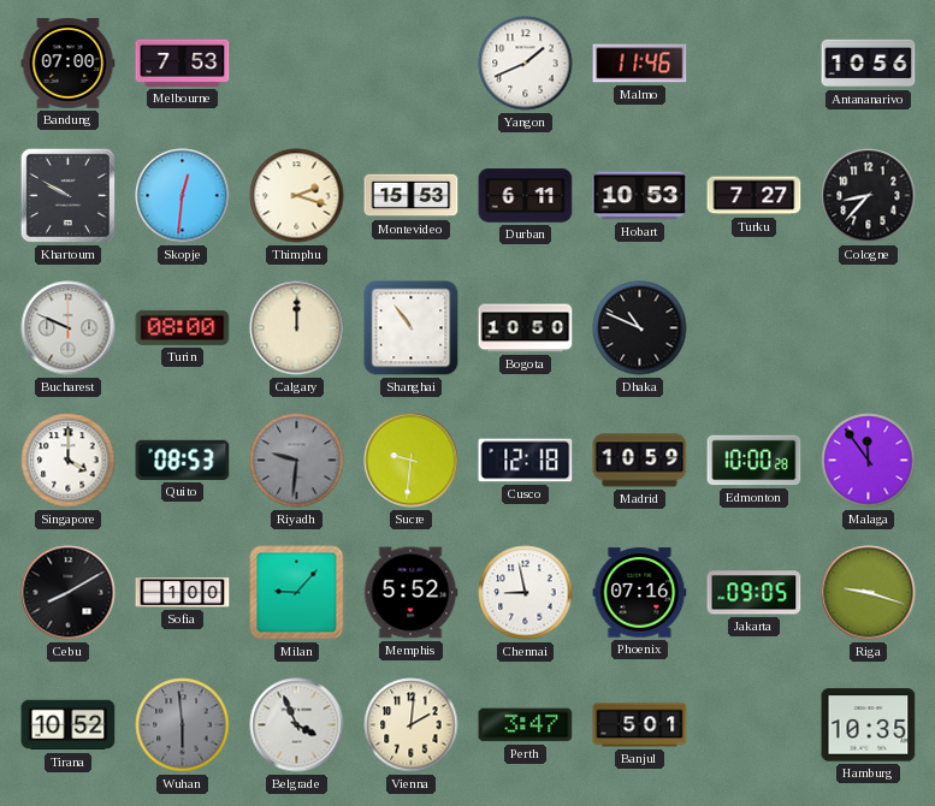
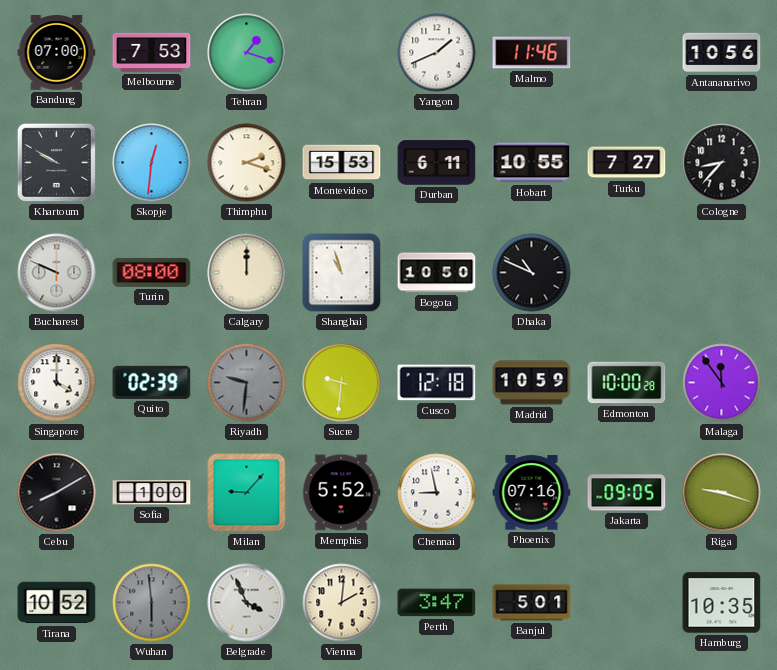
Tehran: none -> 1:18
Hobart: 10:53 -> 10:55
Shanghai: 10:54 -> 10:57
Quito: 08:53 -> 02:39
